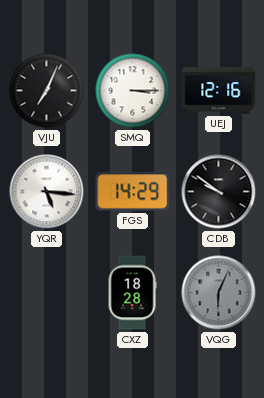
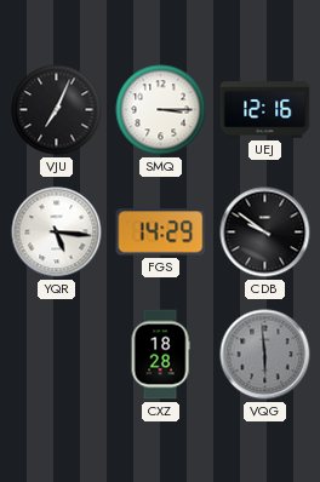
VQG: 6:04 -> 5:59
